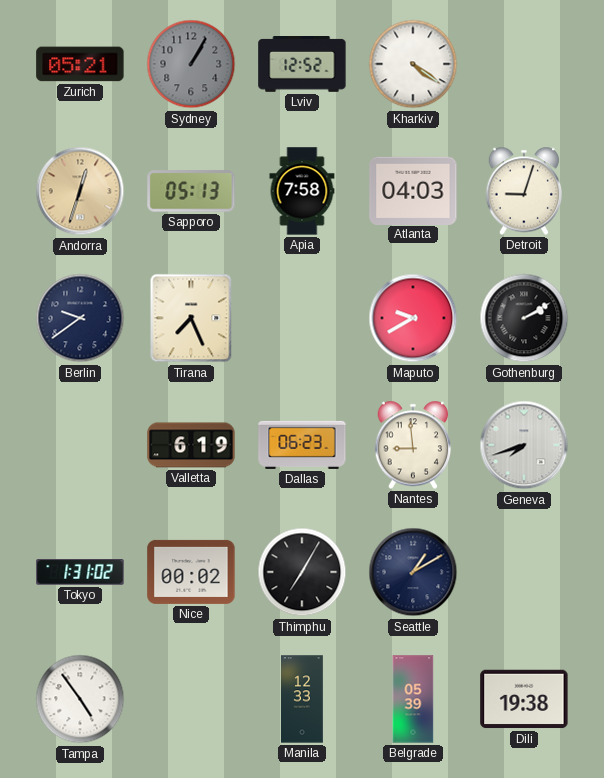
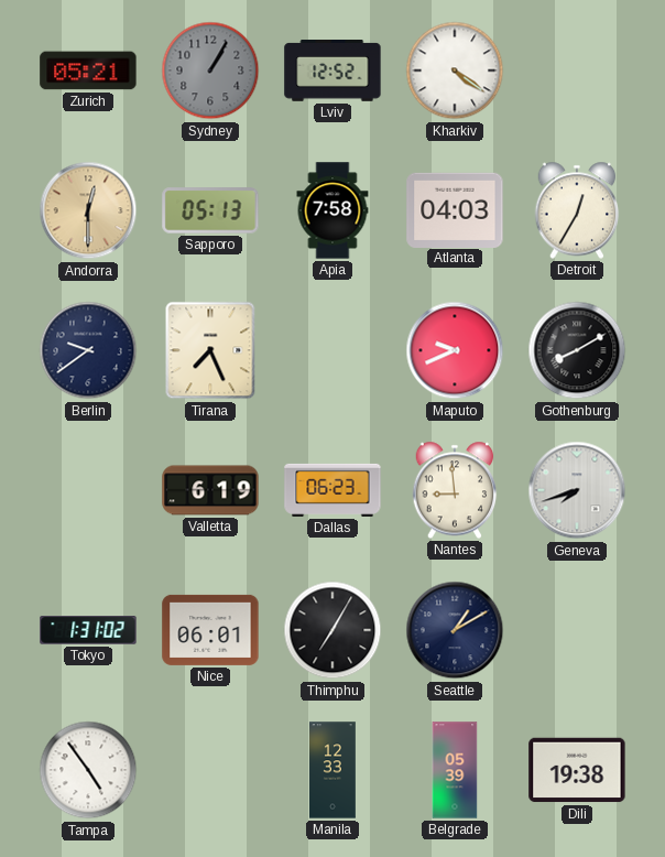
Andorra: 12:33 -> 12:30
Detroit: 9:03 -> 12:35
Maputo: 9:40 -> 9:41
Gothenburg: 2:10 -> 8:10
Nice: 00:02 -> 06:01
